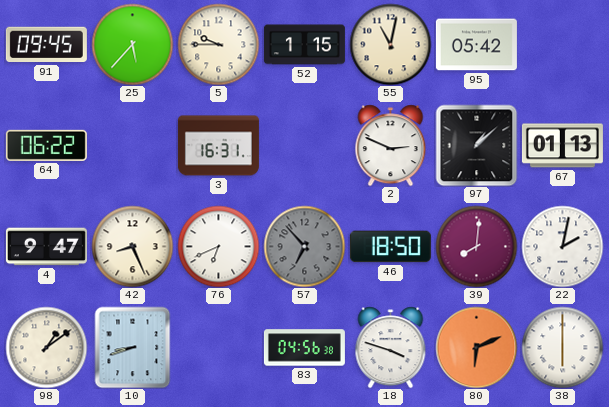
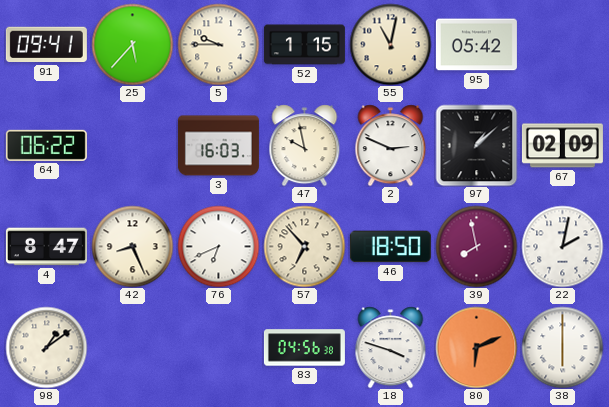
91: 09:45 -> 09:41
3: 16:31 -> 16:03
47: none -> 9:58
67: 01:13 -> 02:09
4: 9:47 -> 8:47
57 dial: grey -> cream
39: 8:01 -> 7:58
10: 8:42 -> none
